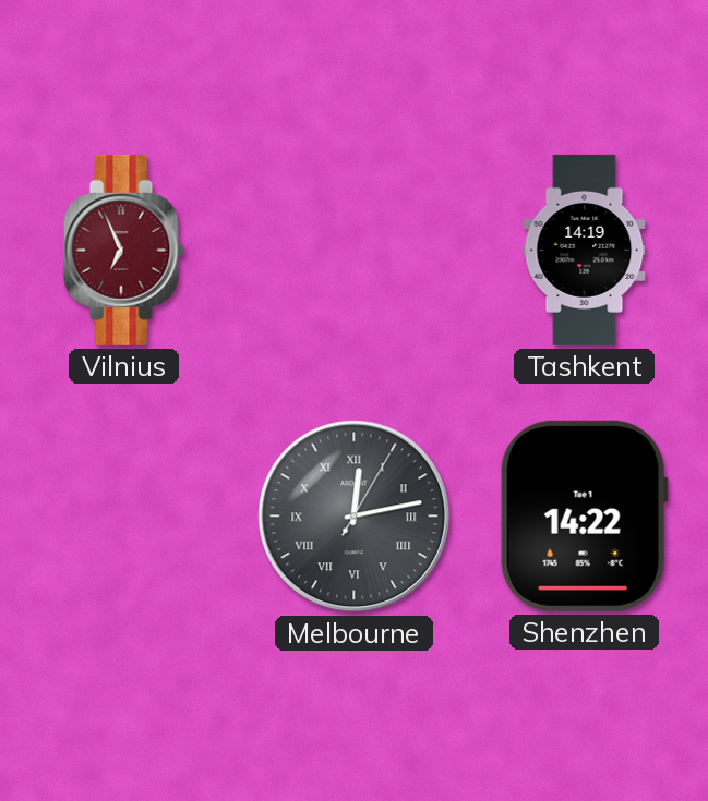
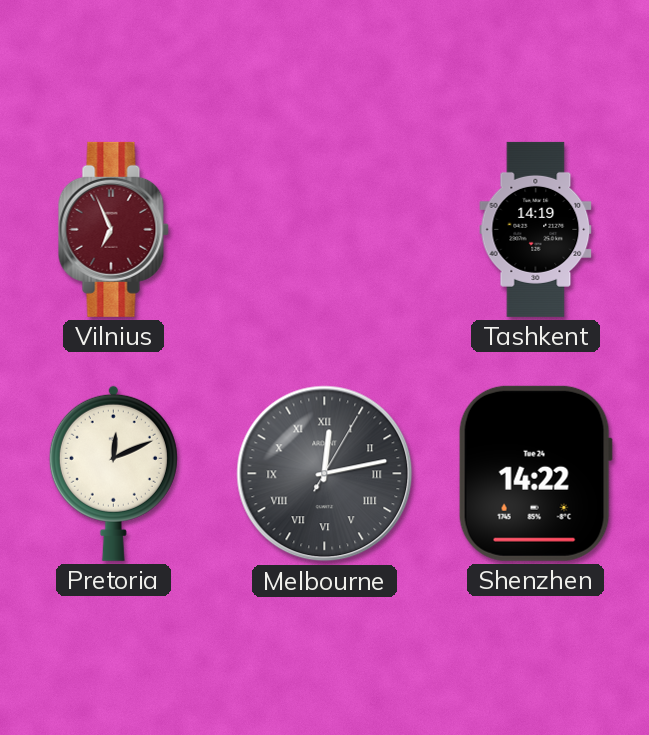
Pretoria: none -> 12:11
Shenzhen date: Tue 1 -> Tue 24
